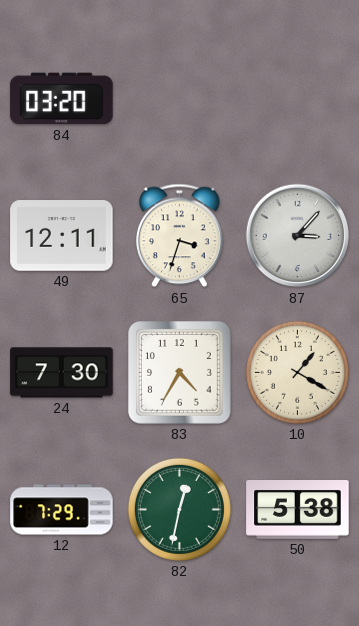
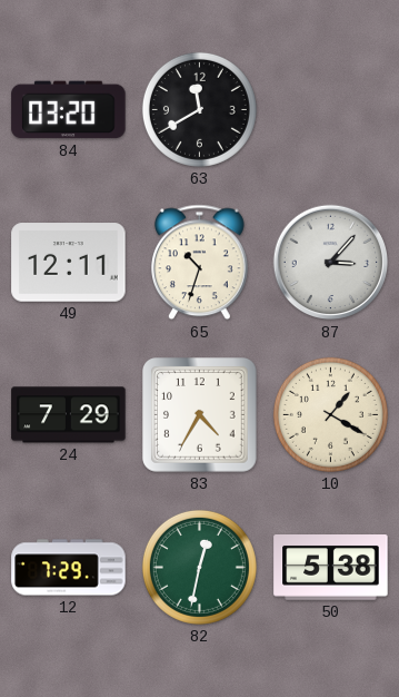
63: none -> 11:40
65: 3:33 -> 10:33
24: 7:30 -> 7:29
